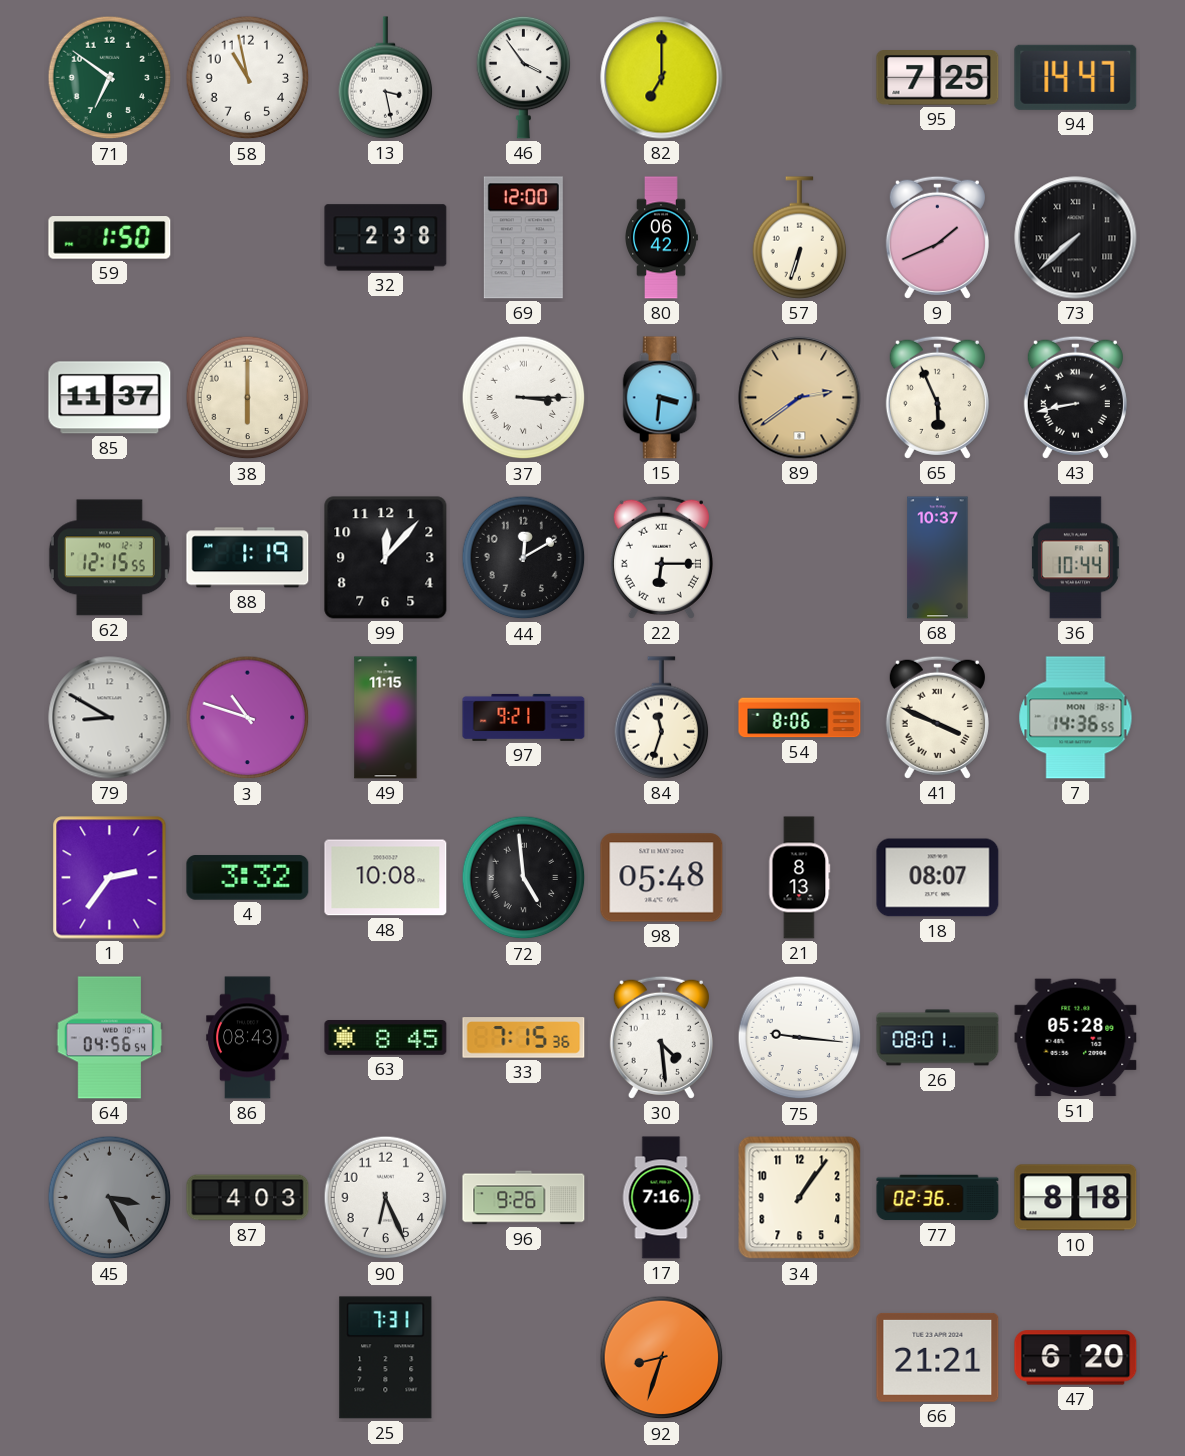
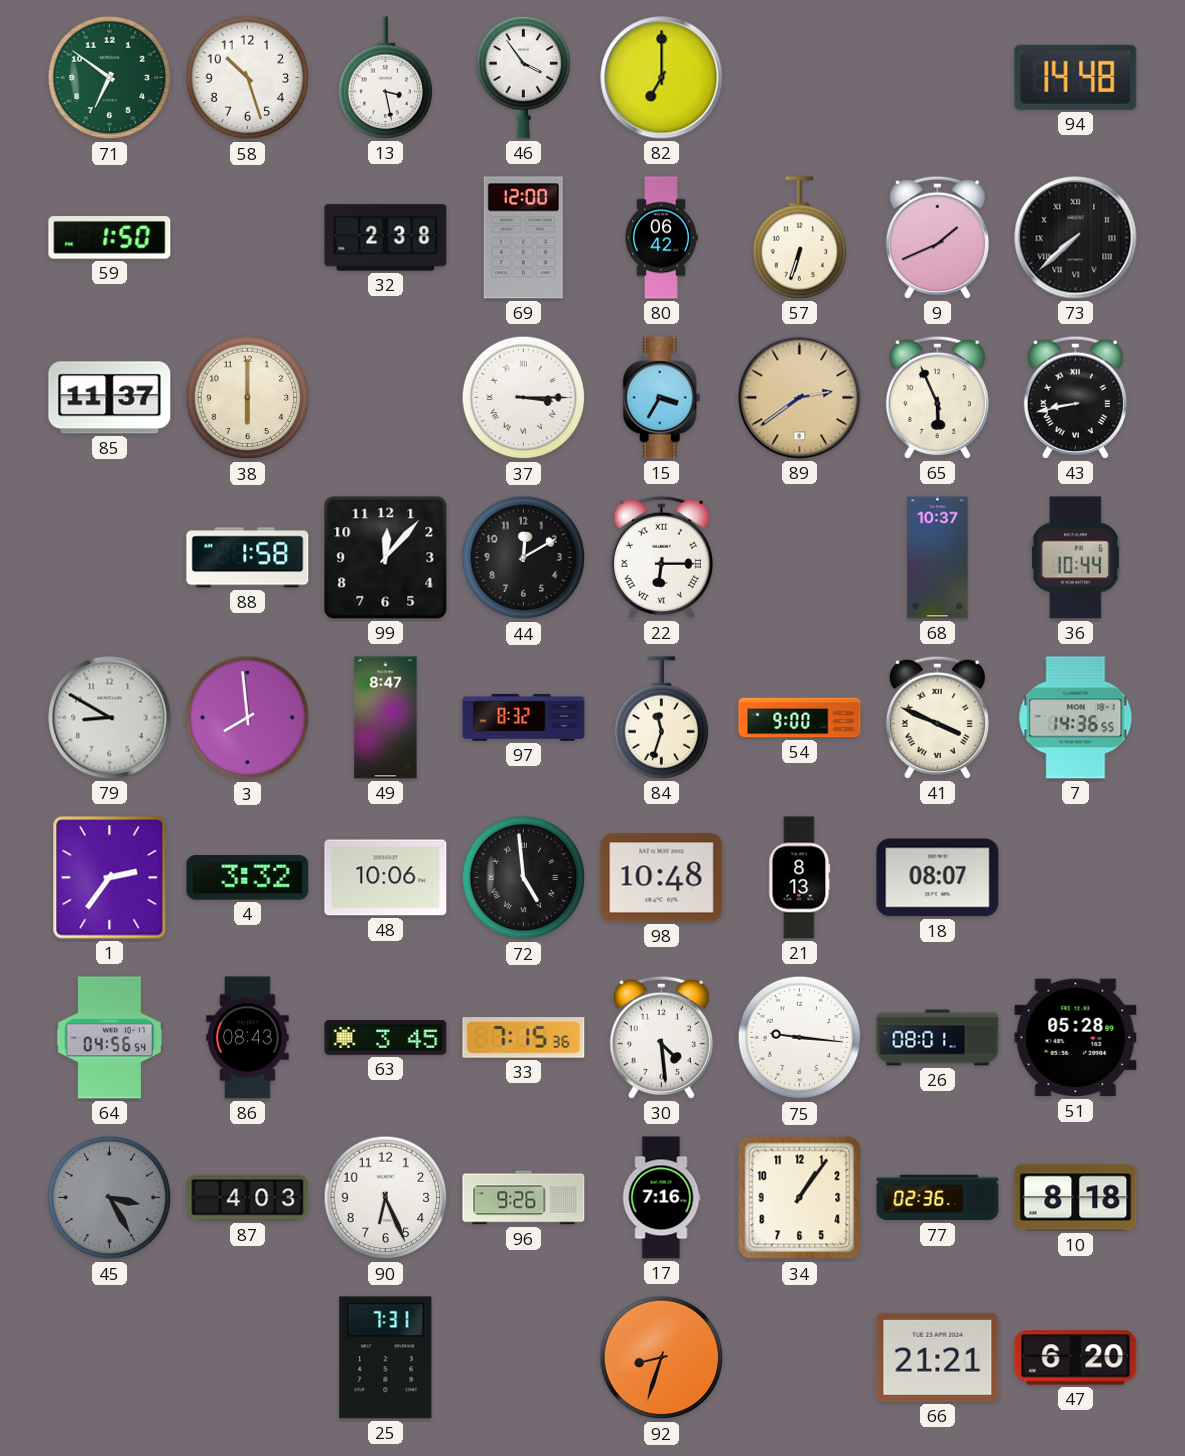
58: 10:58 -> 10:27
95: 7:25 -> none
94: 14:47 -> 14:48
15: 3:31 -> 3:35
62: 12:15 -> none
88: 1:19 -> 1:58
3: 10:48 -> 7:59
49: 11:15 -> 8:47
97: 9:21 -> 8:32
54: 8:06 -> 9:00
48: 10:08 -> 10:06
98: 05:48 -> 10:48
63: 8:45 -> 3:45
